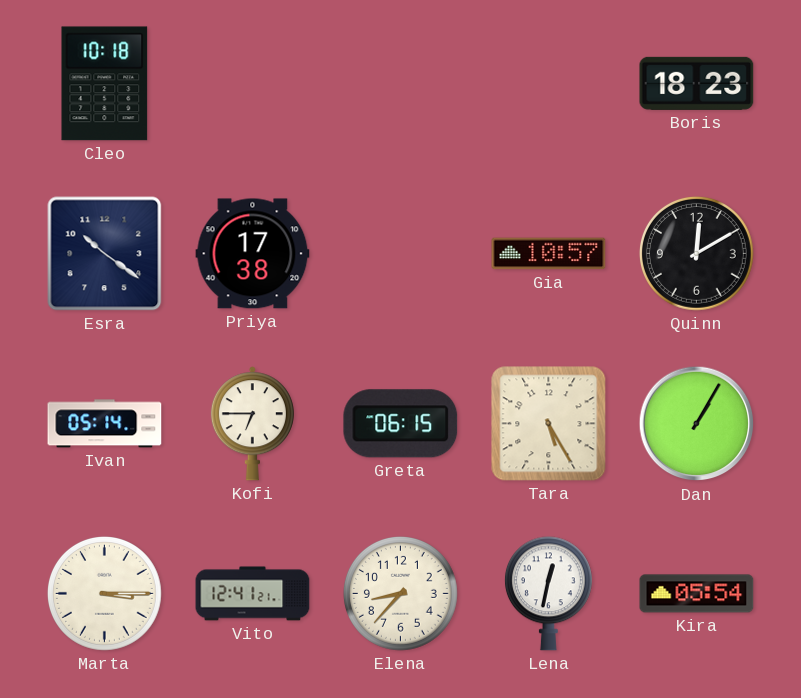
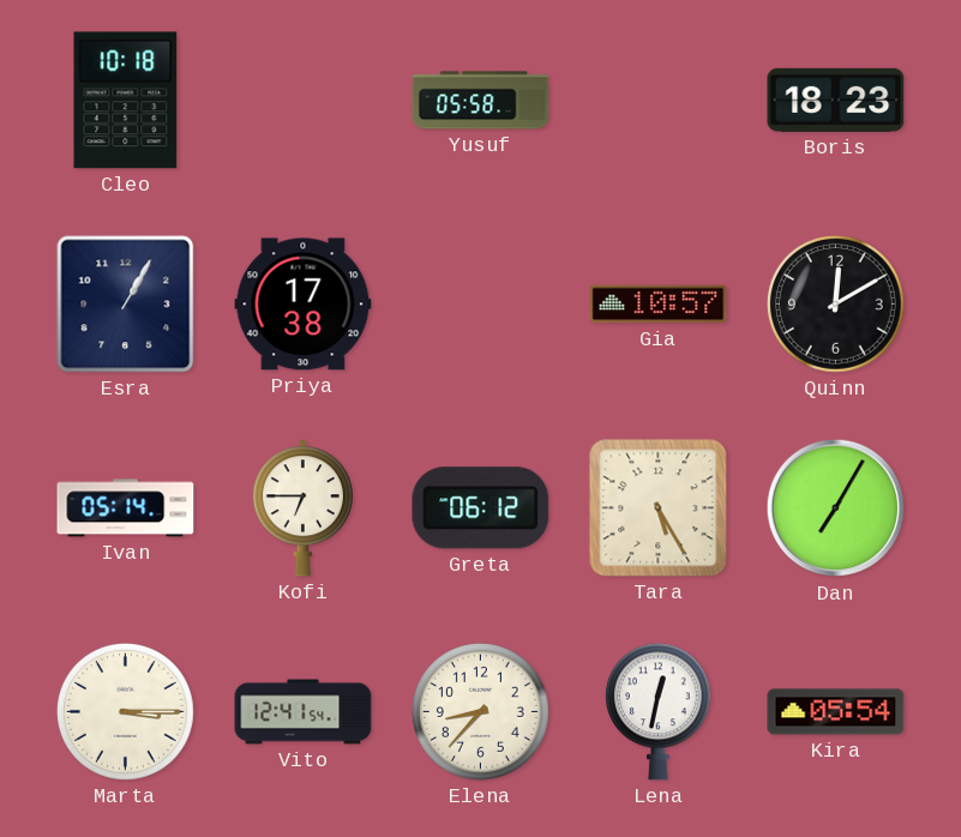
Yusuf: none -> 05:58
Esra: 10:21 -> 1:05
Greta: 06:15 -> 06:12
Dan: 1:05 -> 7:05
Vito: 12:41:21 -> 12:41:54
